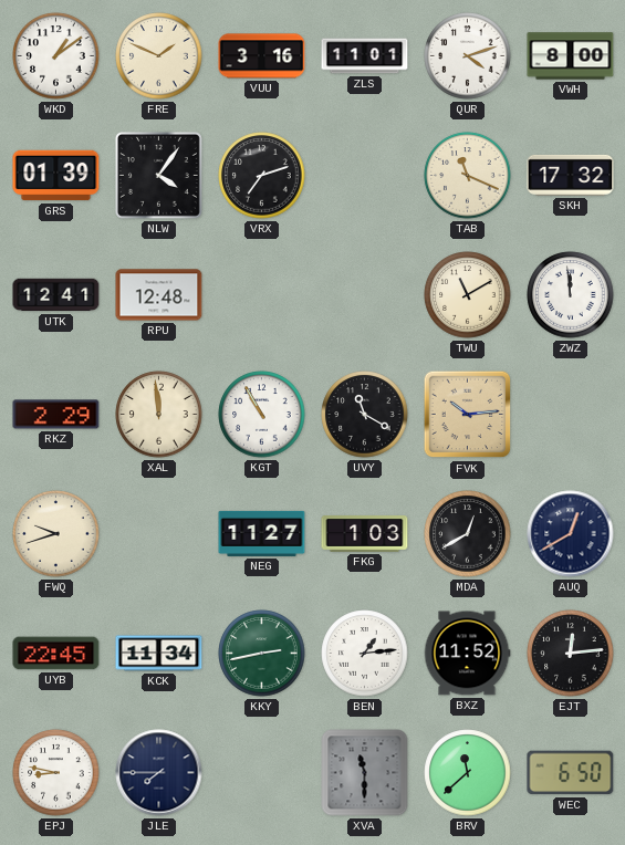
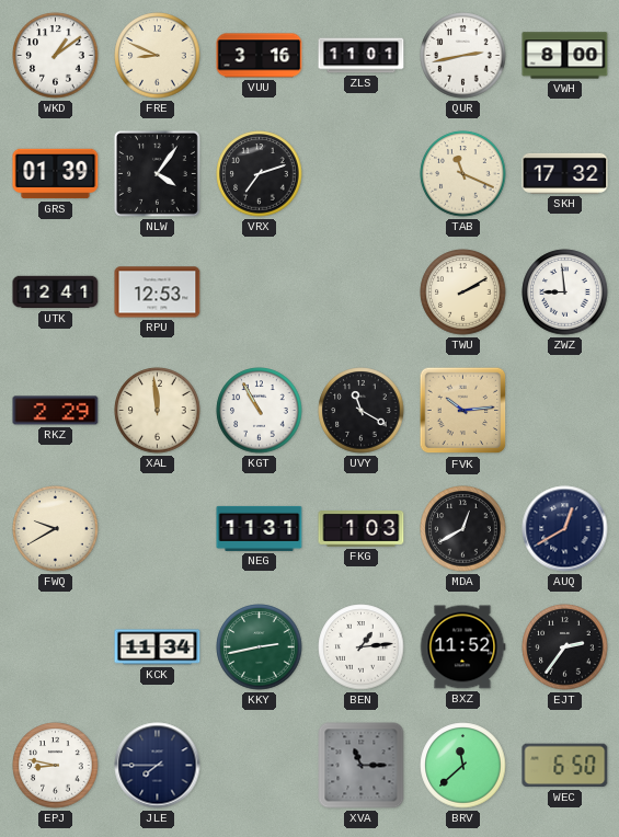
FRE: 1:49 -> 8:49
QUR: 4:12 -> 2:43
RPU: 12:48 -> 12:53
TWU: 11:10 -> 2:10
ZWZ: 11:59 -> 8:59
FWQ: 9:42 -> 9:40
NEG: 11:27 -> 11:31
UYB: 22:45 -> none
EJT: 12:14 -> 2:36
XVA: 11:30 -> 11:15
